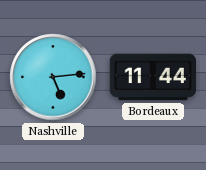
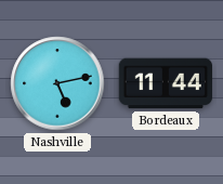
Nashville: 5:14 -> 5:13
